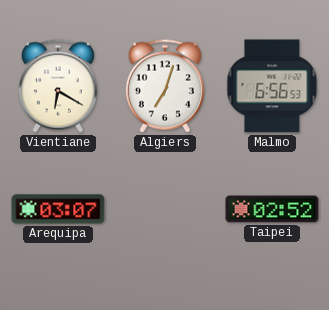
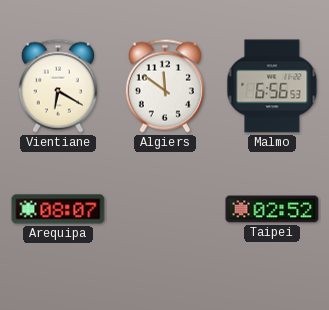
Algiers: 7:03 -> 11:51
Arequipa: 03:07 -> 08:07
